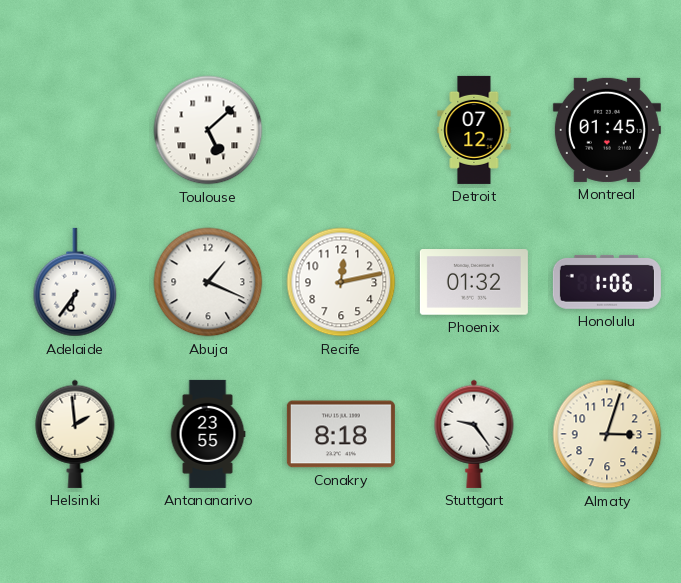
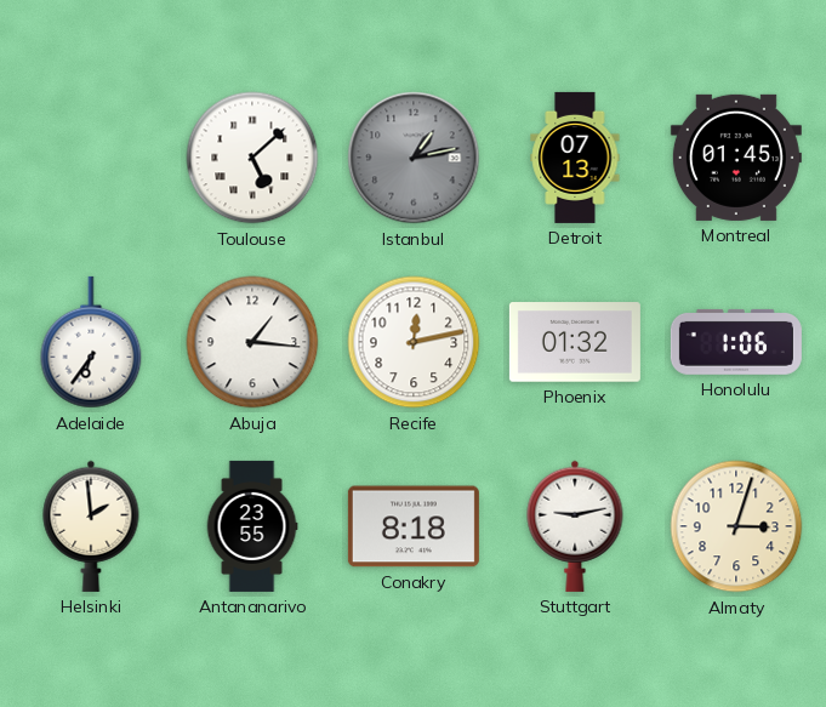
Istanbul: none -> 1:13
Detroit: 07:12 -> 07:13
Abuja: 1:19 -> 1:16
Stuttgart: 9:24 -> 9:13
